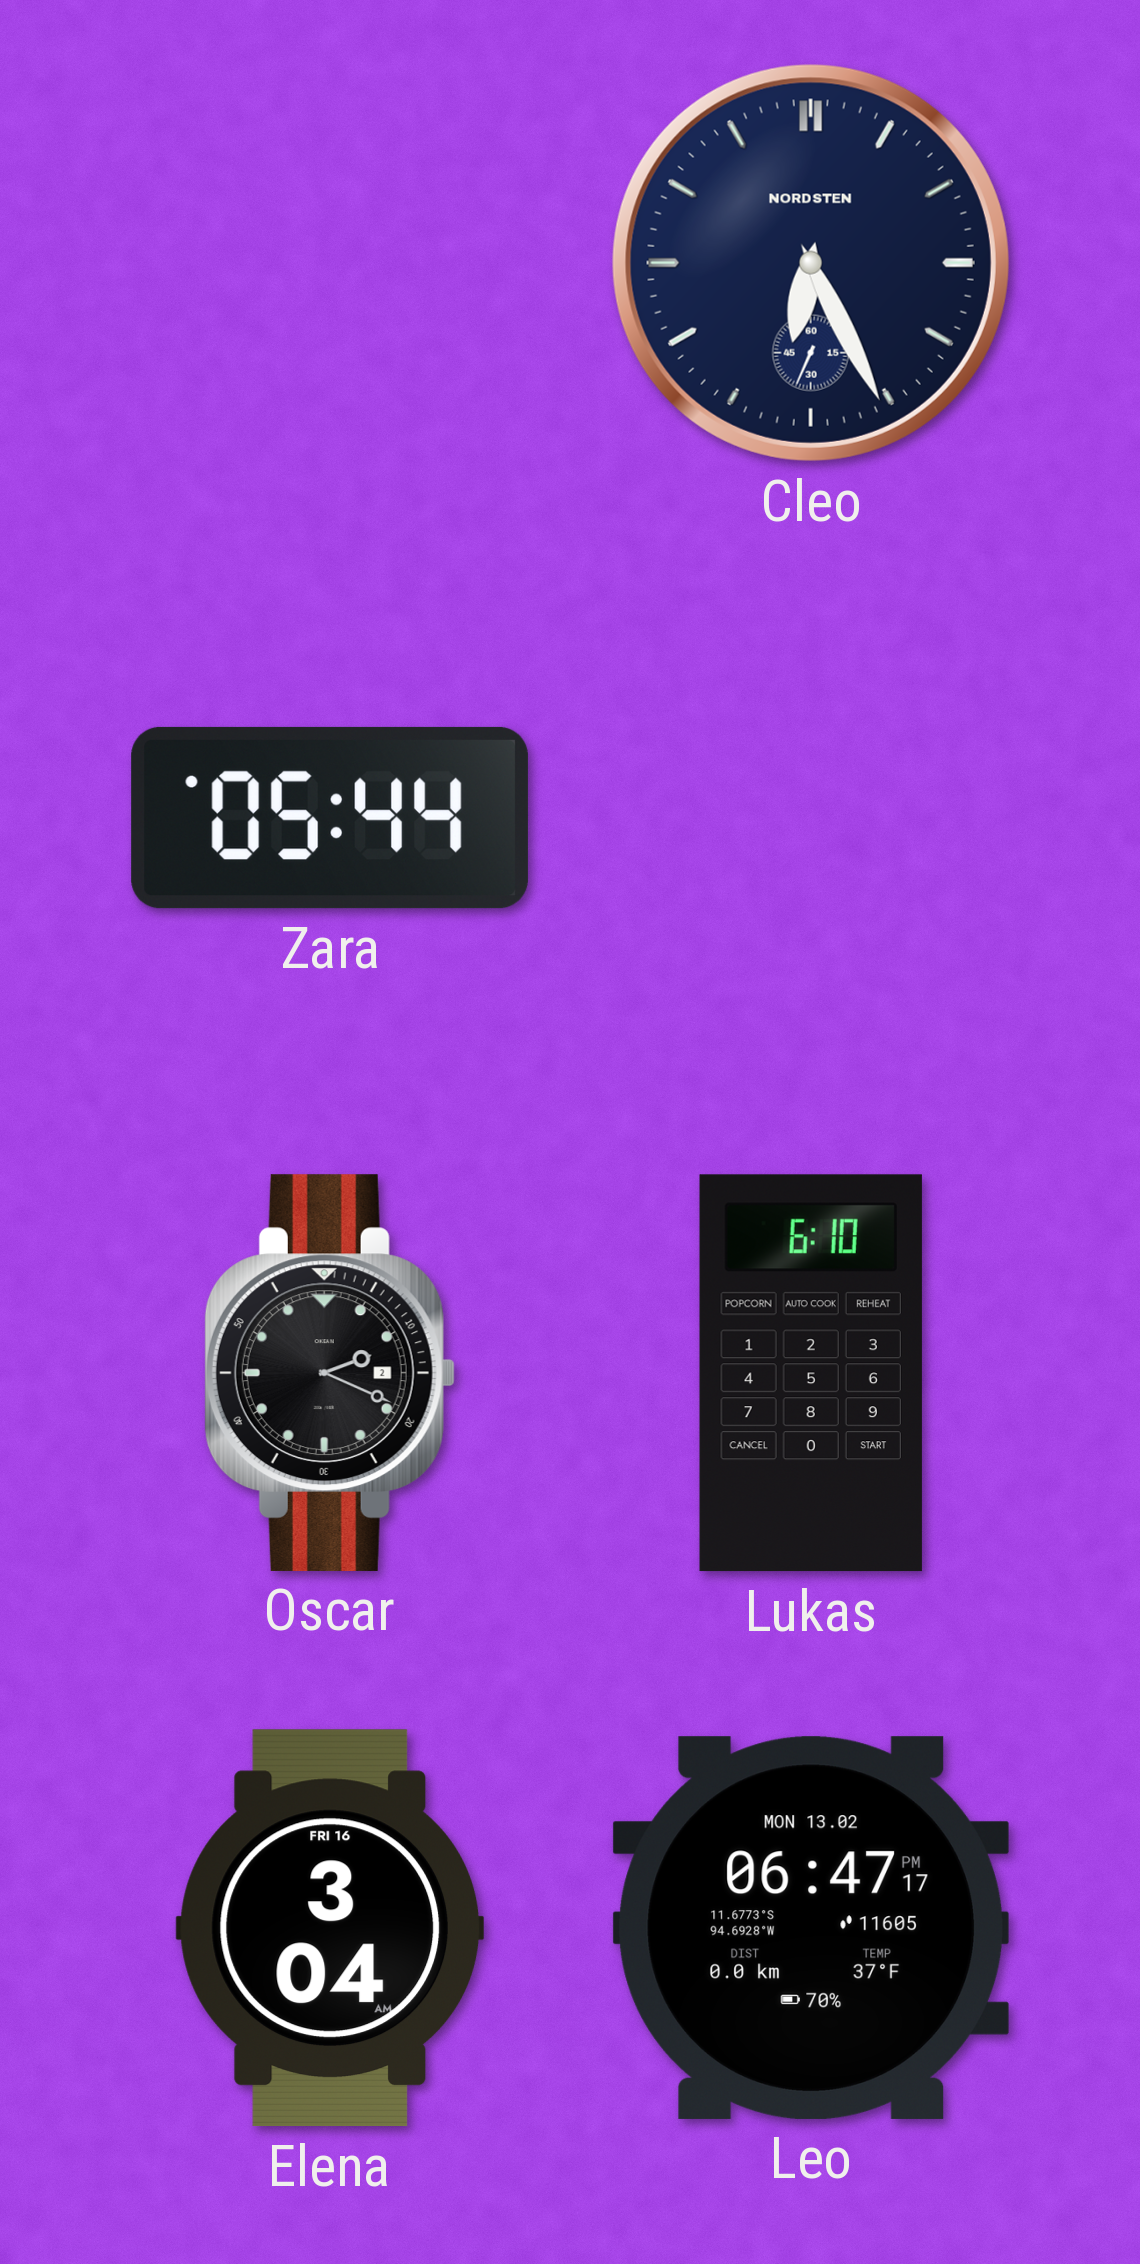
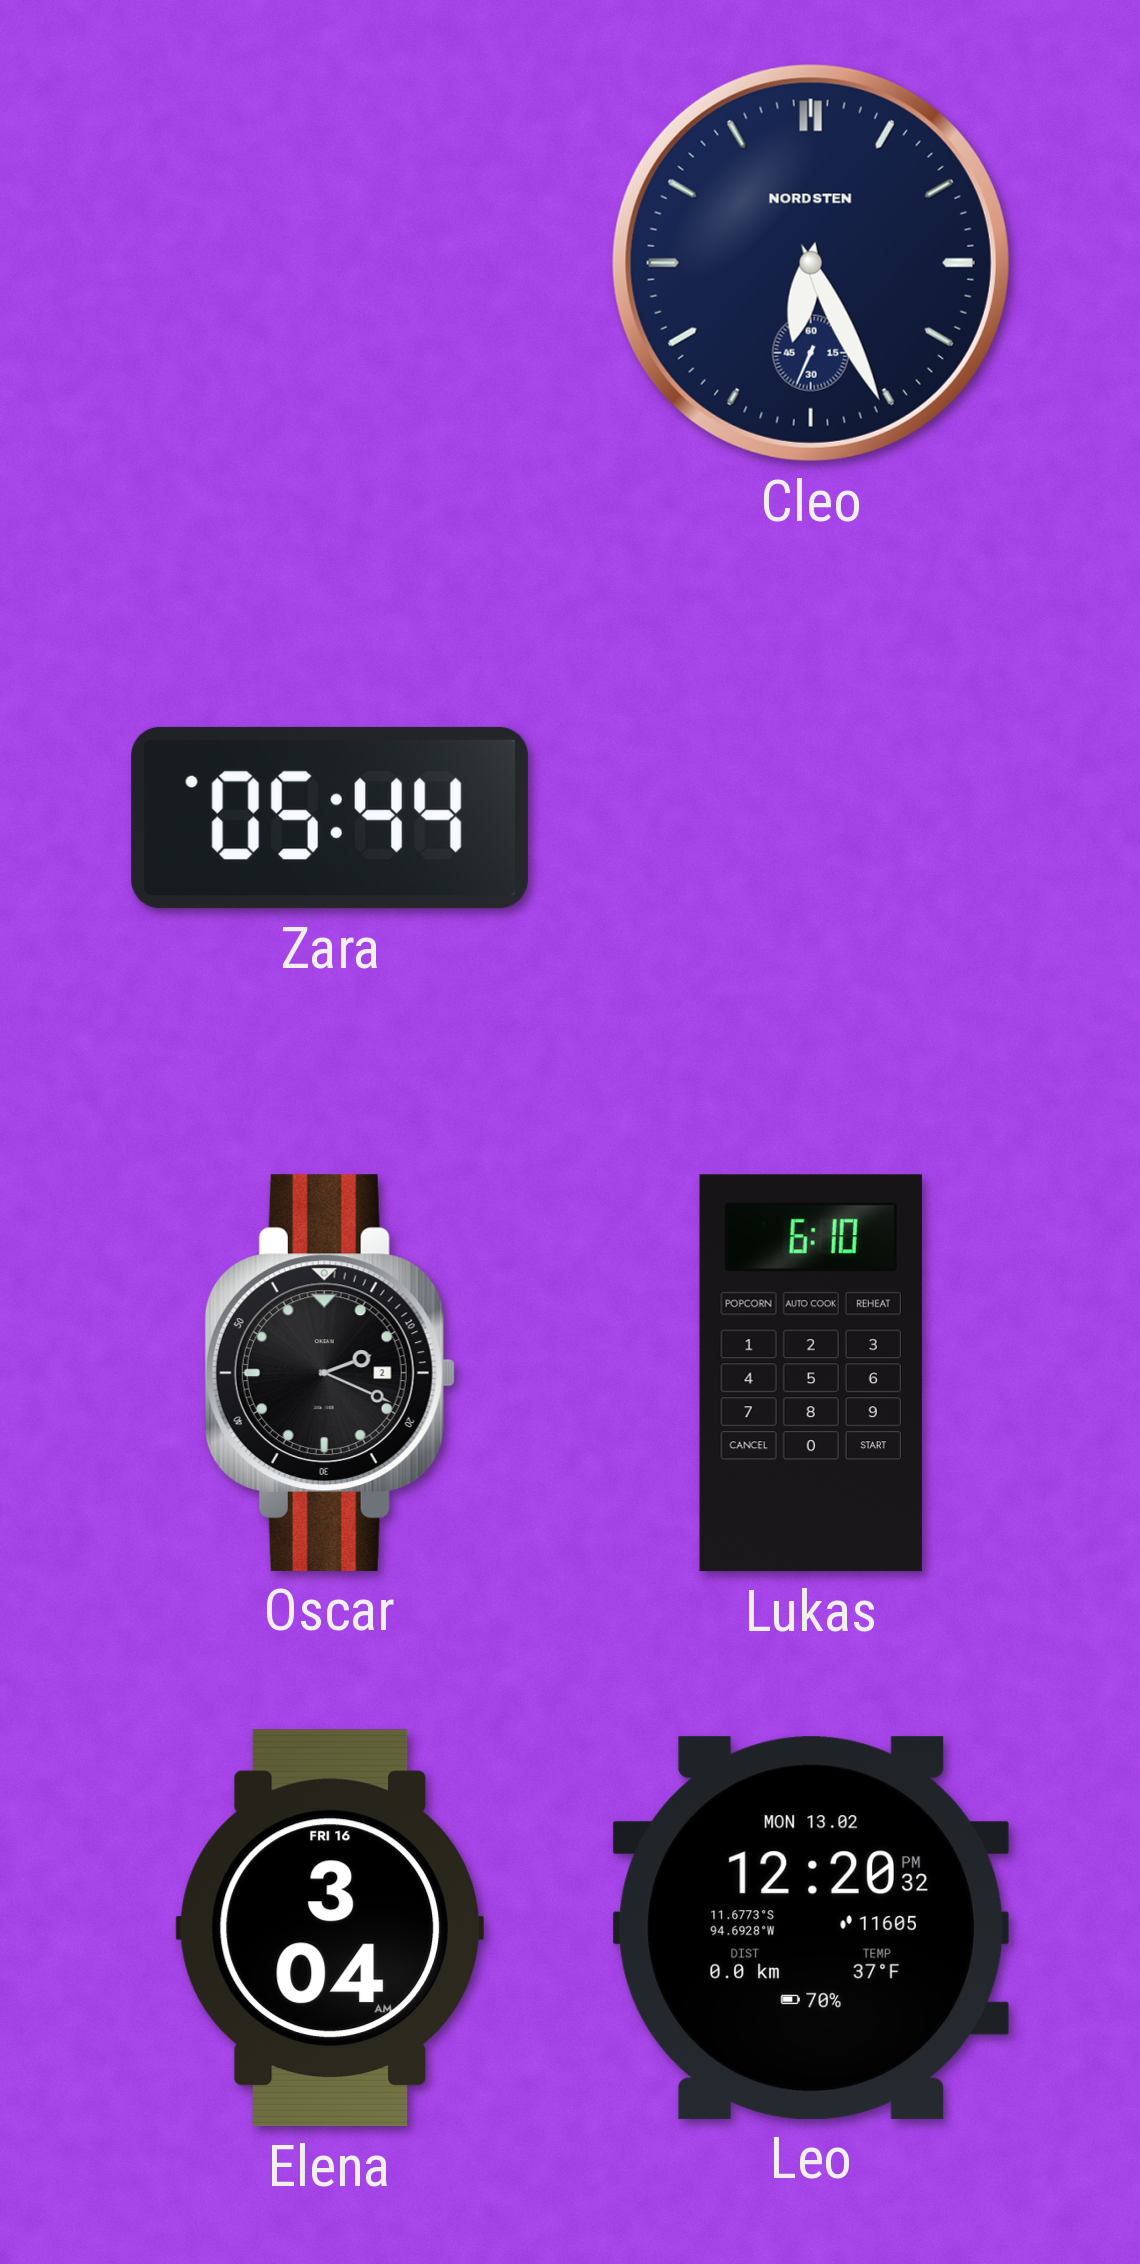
Leo: 06:47 -> 12:20
